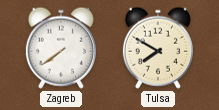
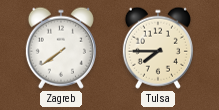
Tulsa: 7:50 -> 7:45
